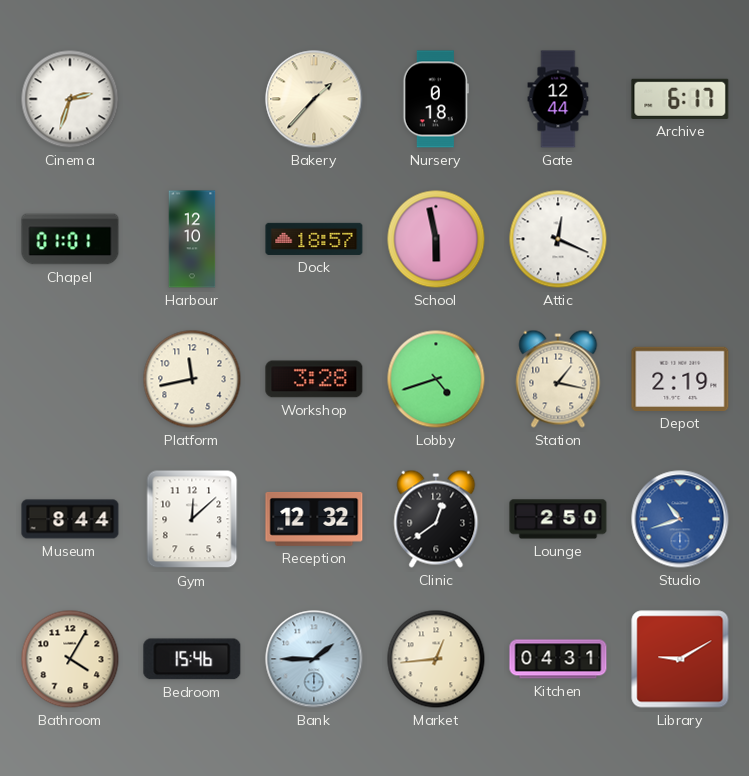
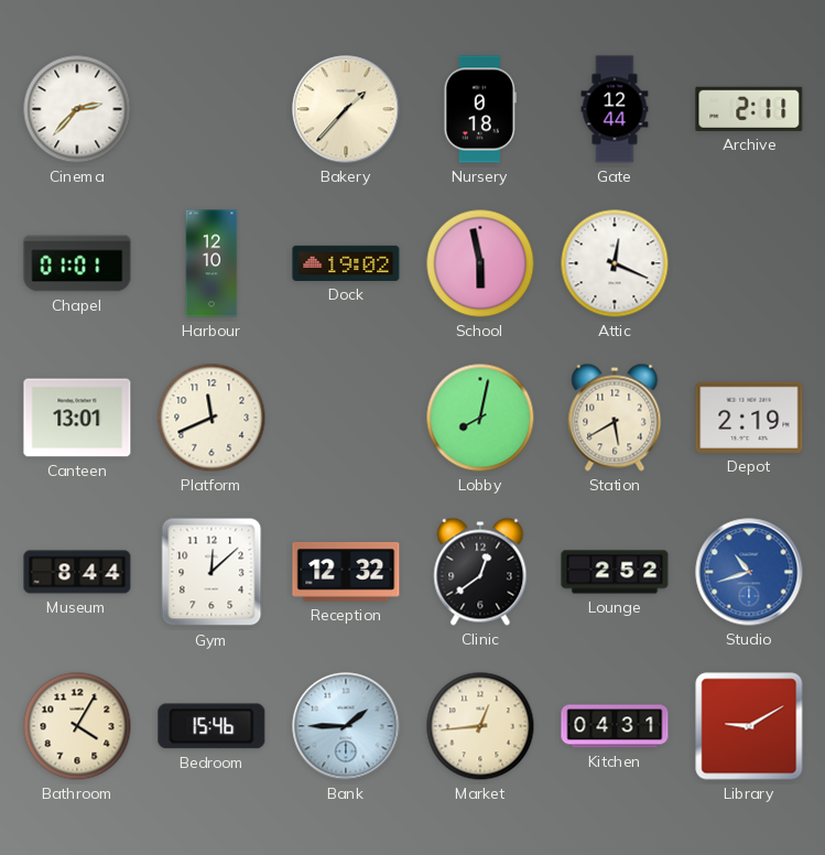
Cinema: 2:33 -> 2:37
Archive: 6:17 -> 2:11
Dock: 18:57 -> 19:02
Canteen: none -> 13:01
Platform: 11:43 -> 11:41
Workshop: 3:28 -> none
Lobby: 4:42 -> 8:02
Station: 1:17 -> 5:40
Lounge: 2:50 -> 2:52
